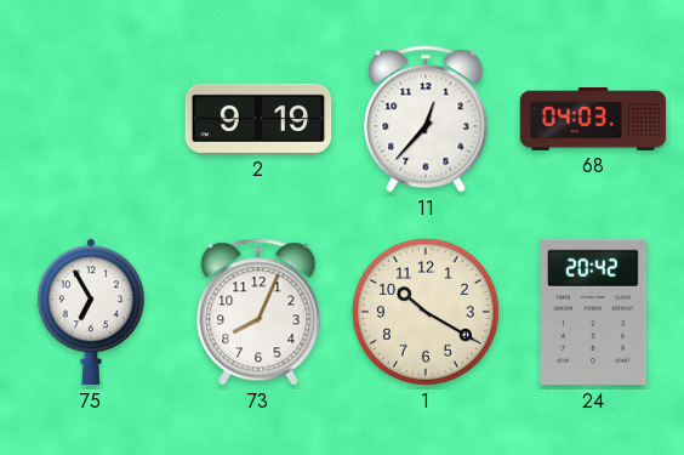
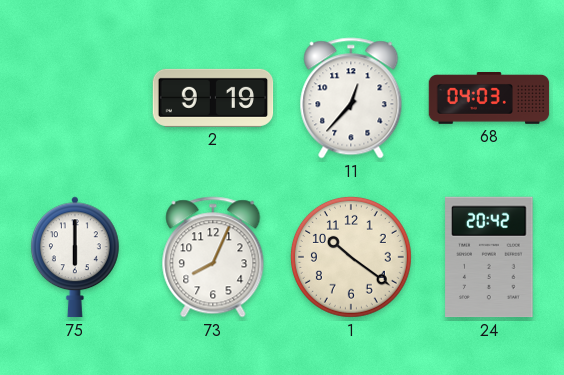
75: 6:55 -> 6:00
1: 10:20 -> 10:21
